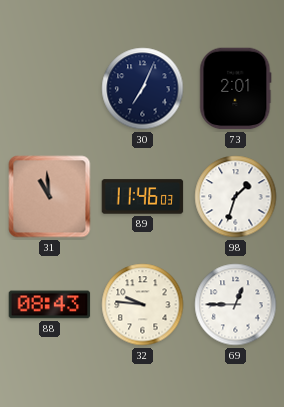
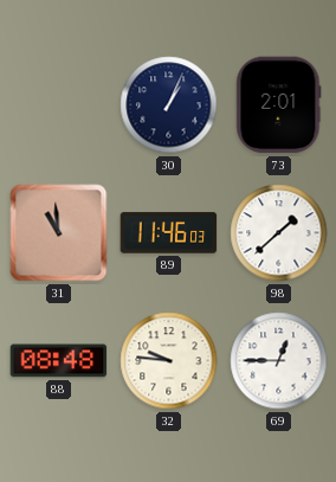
30: 7:04 -> 1:04
98: 1:33 -> 1:38
88: 08:43 -> 08:48
